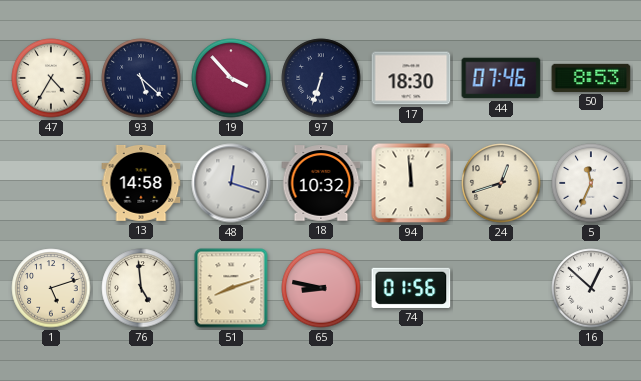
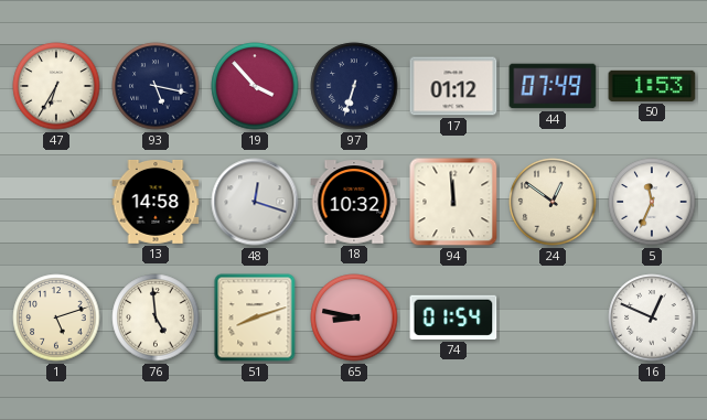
47: 4:35 -> 6:35
93: 5:22 -> 5:17
17: 18:30 -> 01:12
44: 07:46 -> 07:49
50: 8:53 -> 1:53
24: 12:42 -> 12:51
74: 01:56 -> 01:54
16: 12:52 -> 12:49
